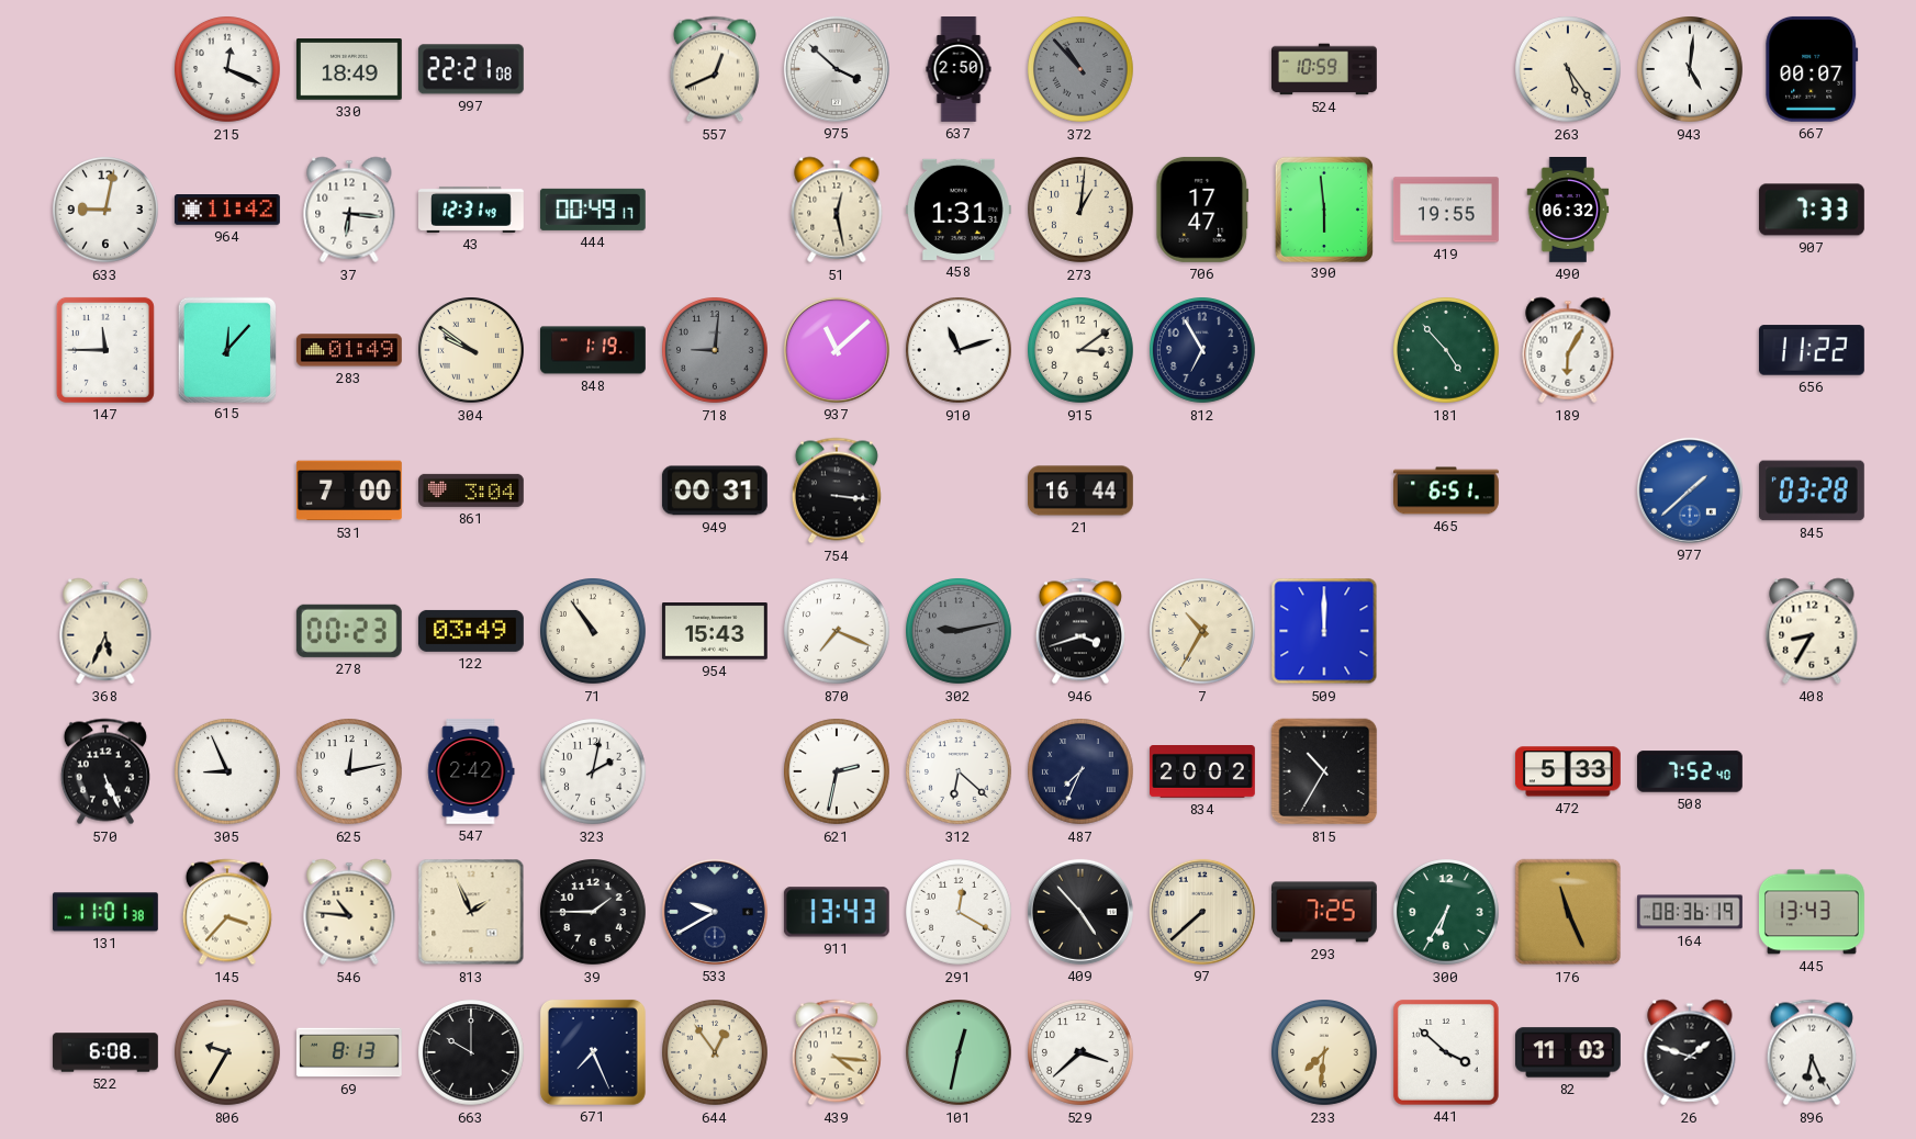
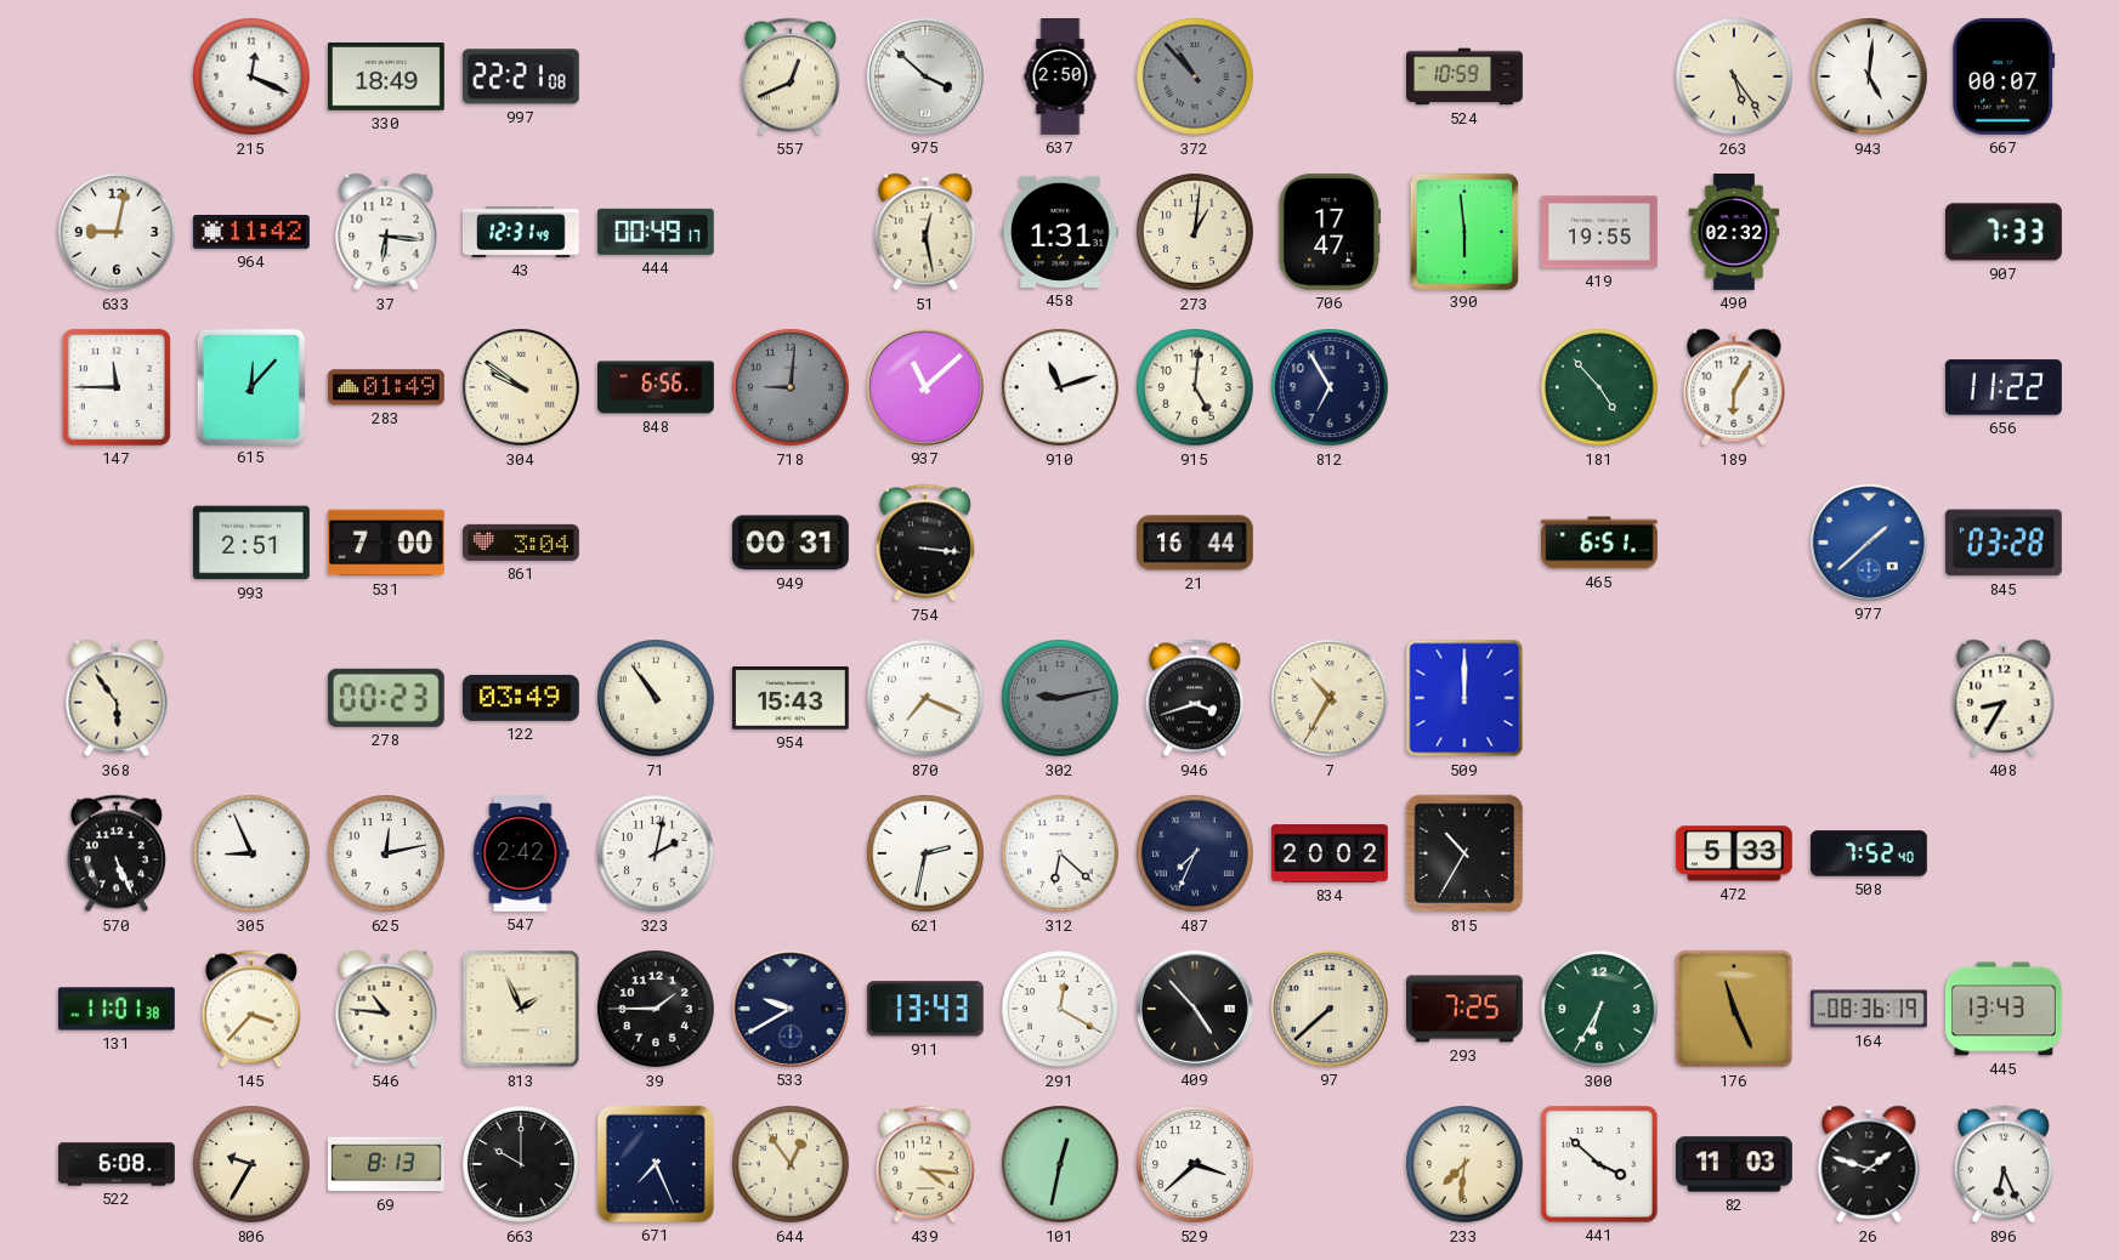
490: 06:32 -> 02:32
848: 1:19 -> 6:56
915: 3:09 -> 5:01
993: none -> 2:51
368: 5:34 -> 5:54
